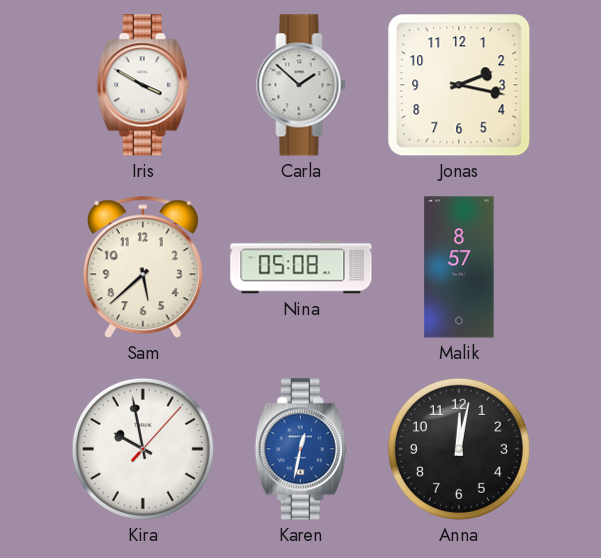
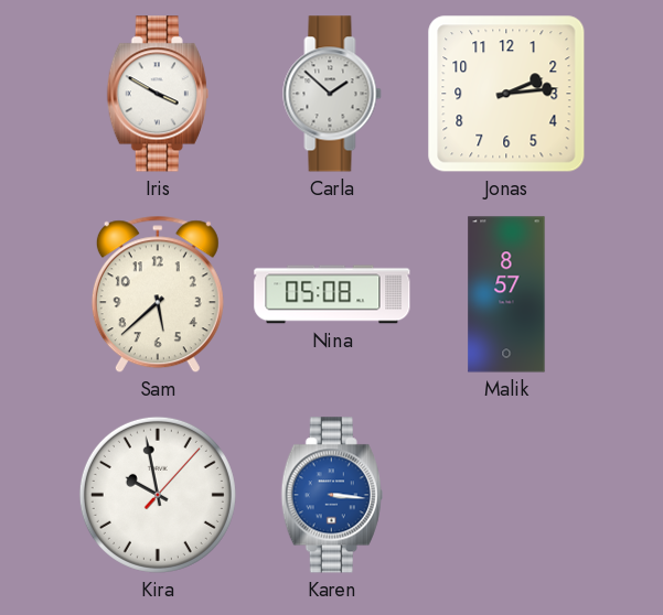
Jonas: 2:17 -> 2:14
Karen: 12:32 -> 3:16
Anna: 12:02 -> none
